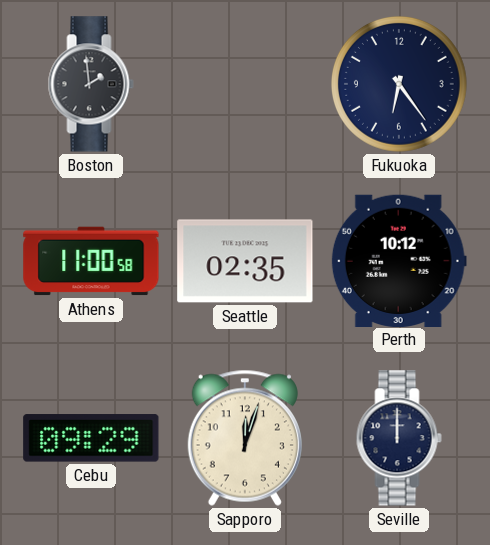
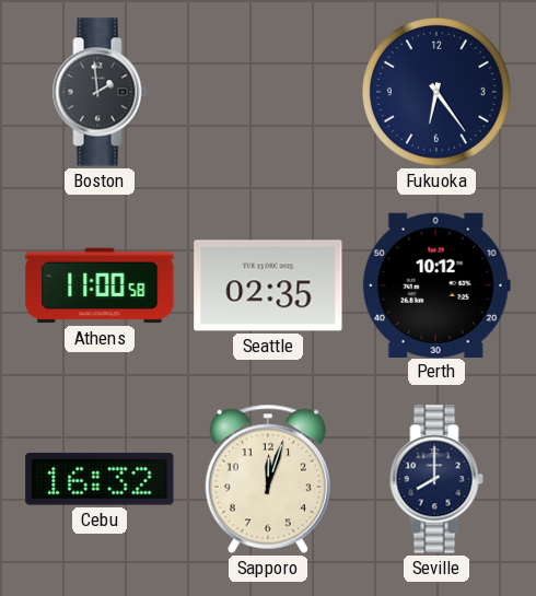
Cebu: 09:29 -> 16:32
Seville: 12:00 -> 8:00
